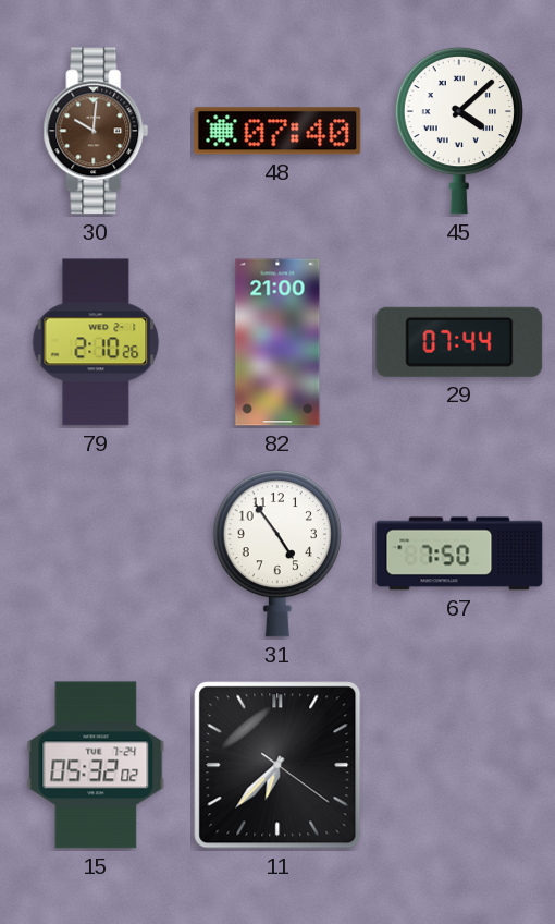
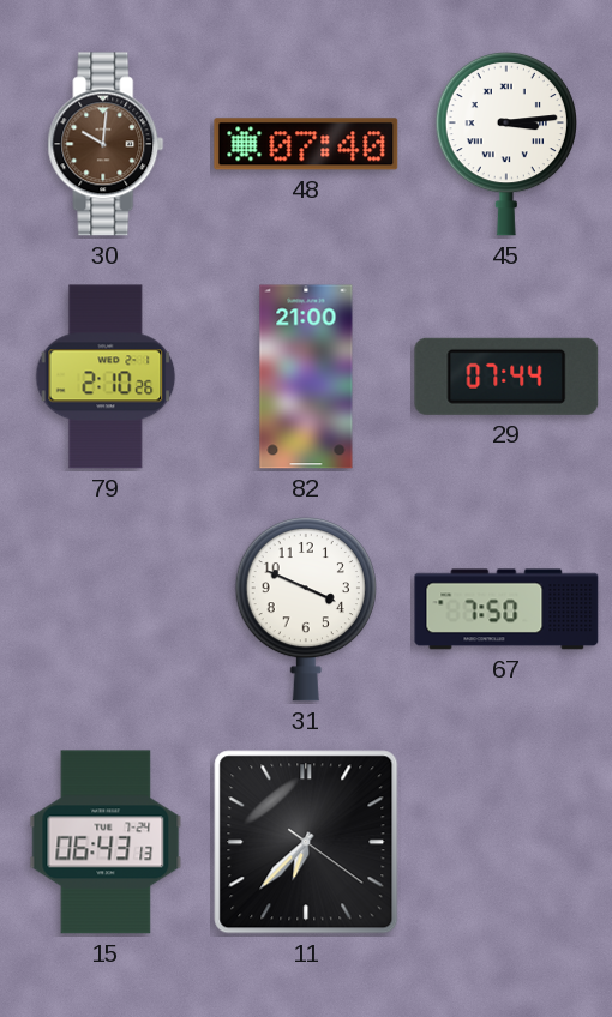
45: 4:08 -> 3:14
31: 4:54 -> 3:49
15: 05:32 -> 06:43
